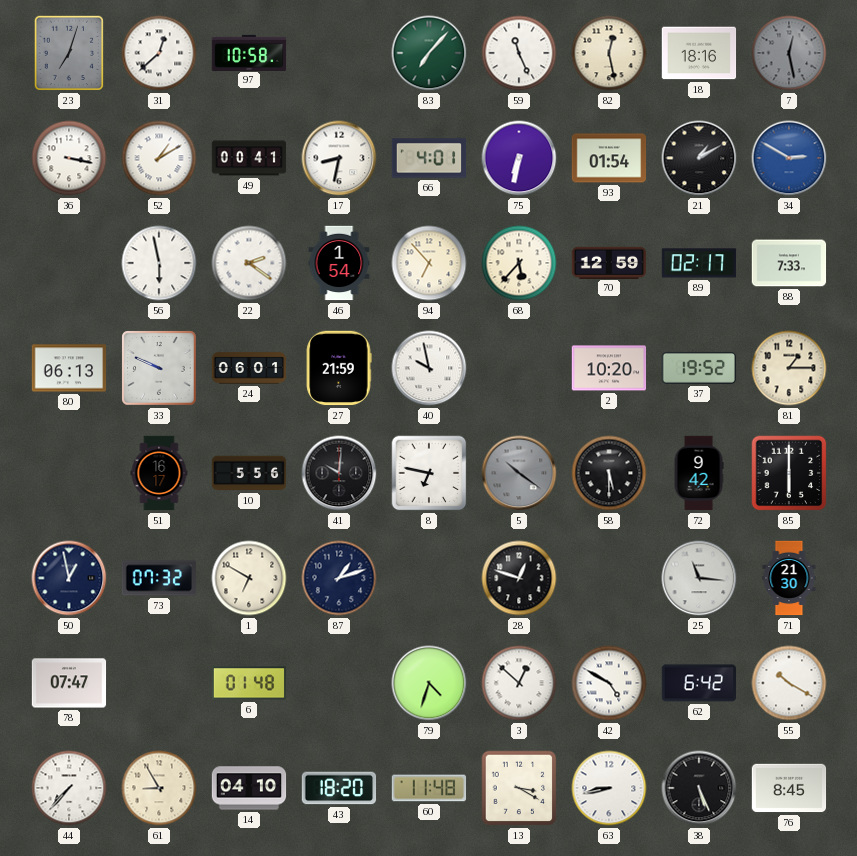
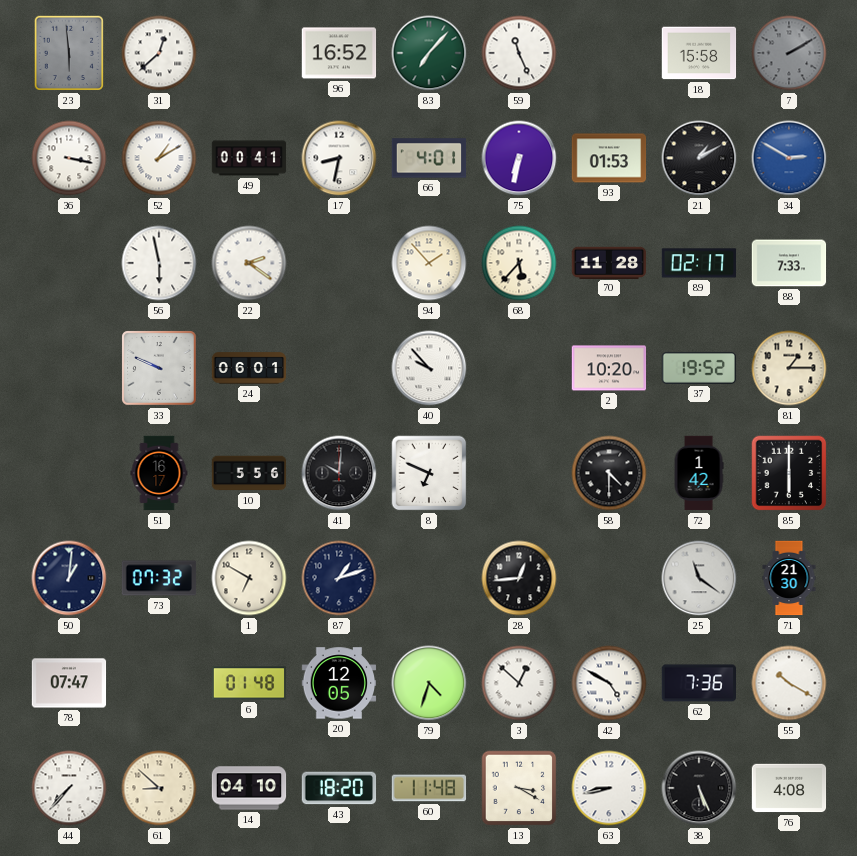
23: 7:03 -> 5:59
97: 10:58 -> none
96: none -> 16:52
82: 12:28 -> none
18: 18:16 -> 15:58
7: 12:28 -> 2:10
93: 01:54 -> 01:53
46: 1:54 -> none
94: 6:53 -> 1:53
70: 12:59 -> 11:28
80: 06:13 -> none
27: 21:59 -> none
40: 9:58 -> 9:53
8: 6:47 -> 6:49
5: 10:21 -> none
58: 5:30 -> 4:30
72: 9:42 -> 1:42
50: 12:58 -> 1:01
28: 12:48 -> 12:44
25: 11:16 -> 11:21
20: none -> 12:05
62: 6:42 -> 7:36
61: 8:55 -> 8:52
76: 8:45 -> 4:08
